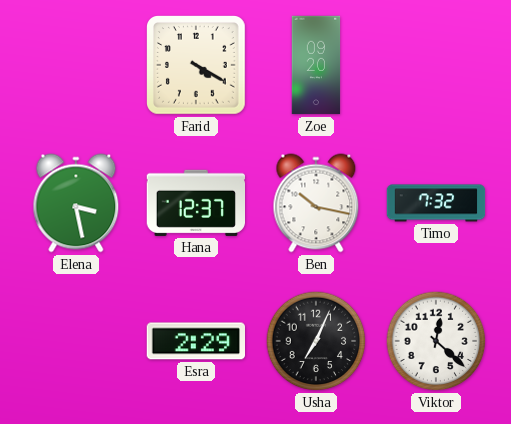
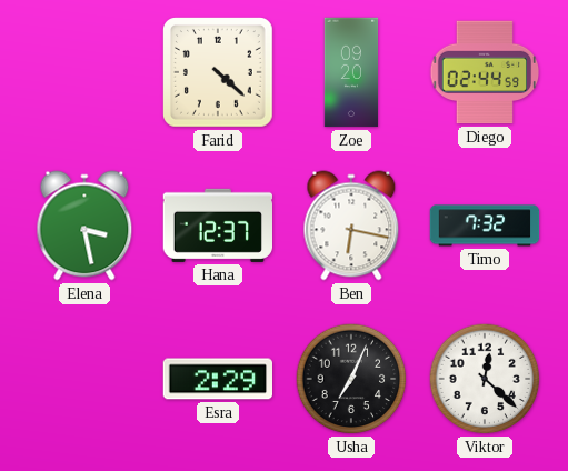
Farid: 4:20 -> 4:22
Diego: none -> 02:44
Ben: 10:17 -> 6:17
